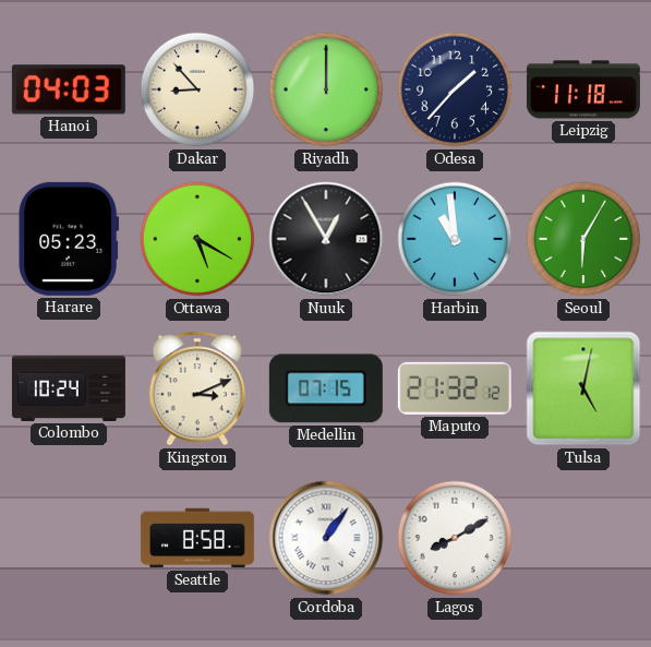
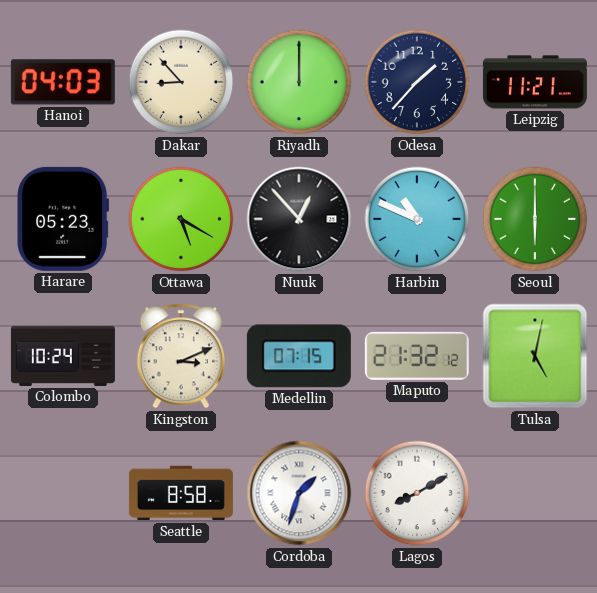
Leipzig: 11:18 -> 11:21
Nuuk: 12:55 -> 12:53
Harbin: 10:59 -> 10:49
Seoul: 6:05 -> 6:00
Cordoba: 1:06 -> 1:33
